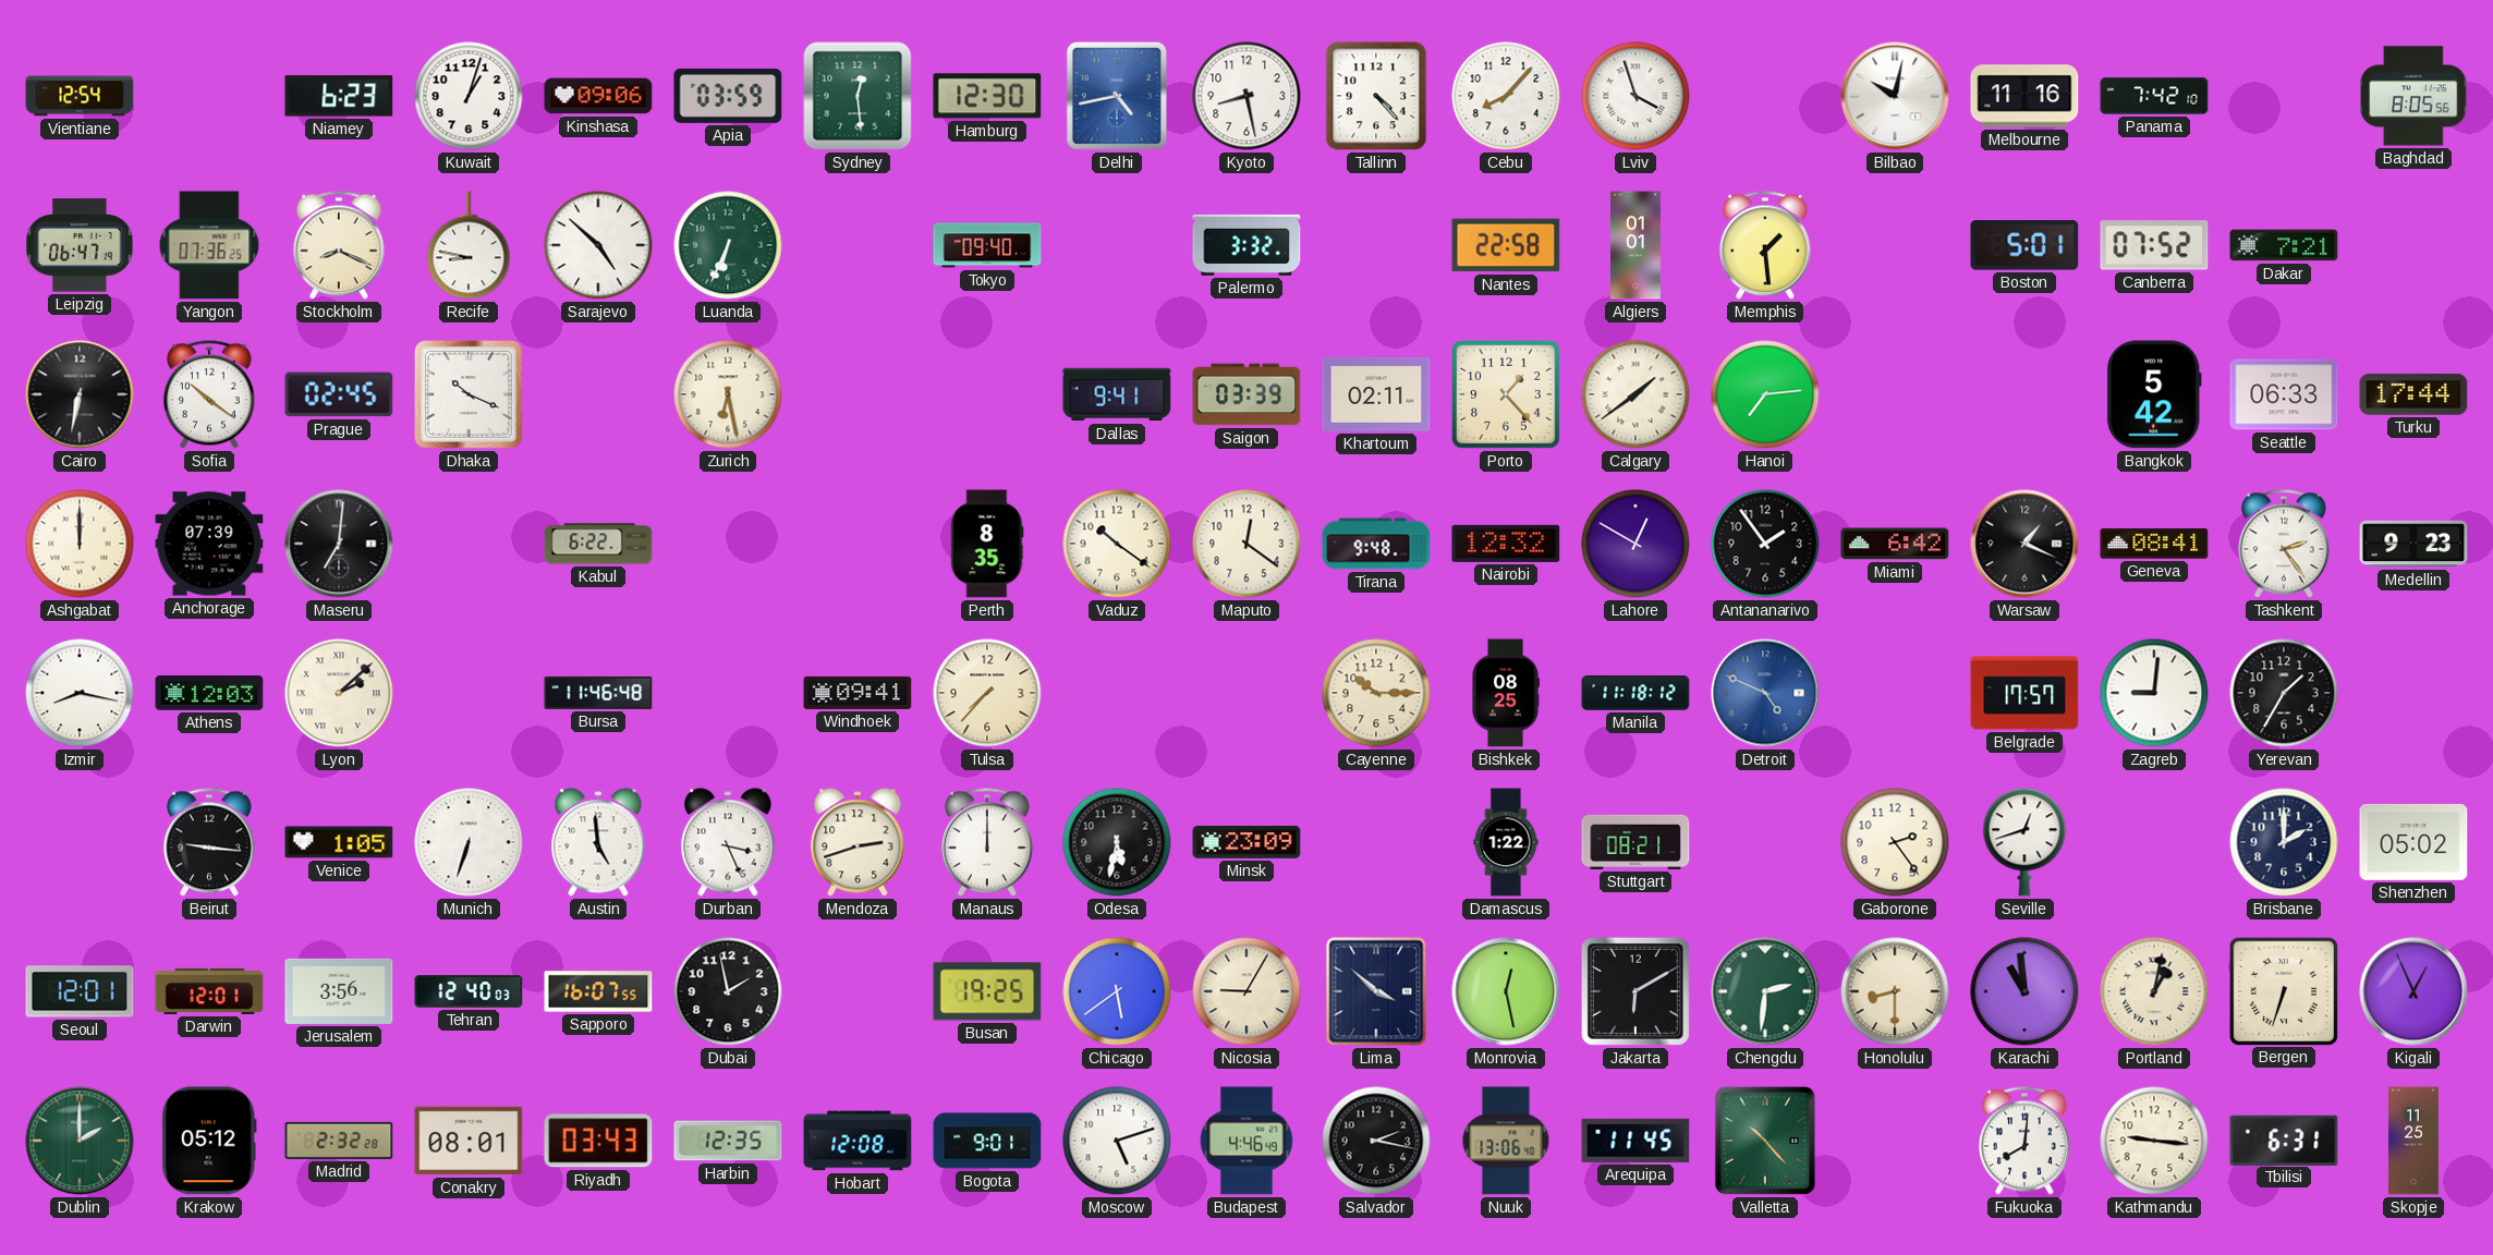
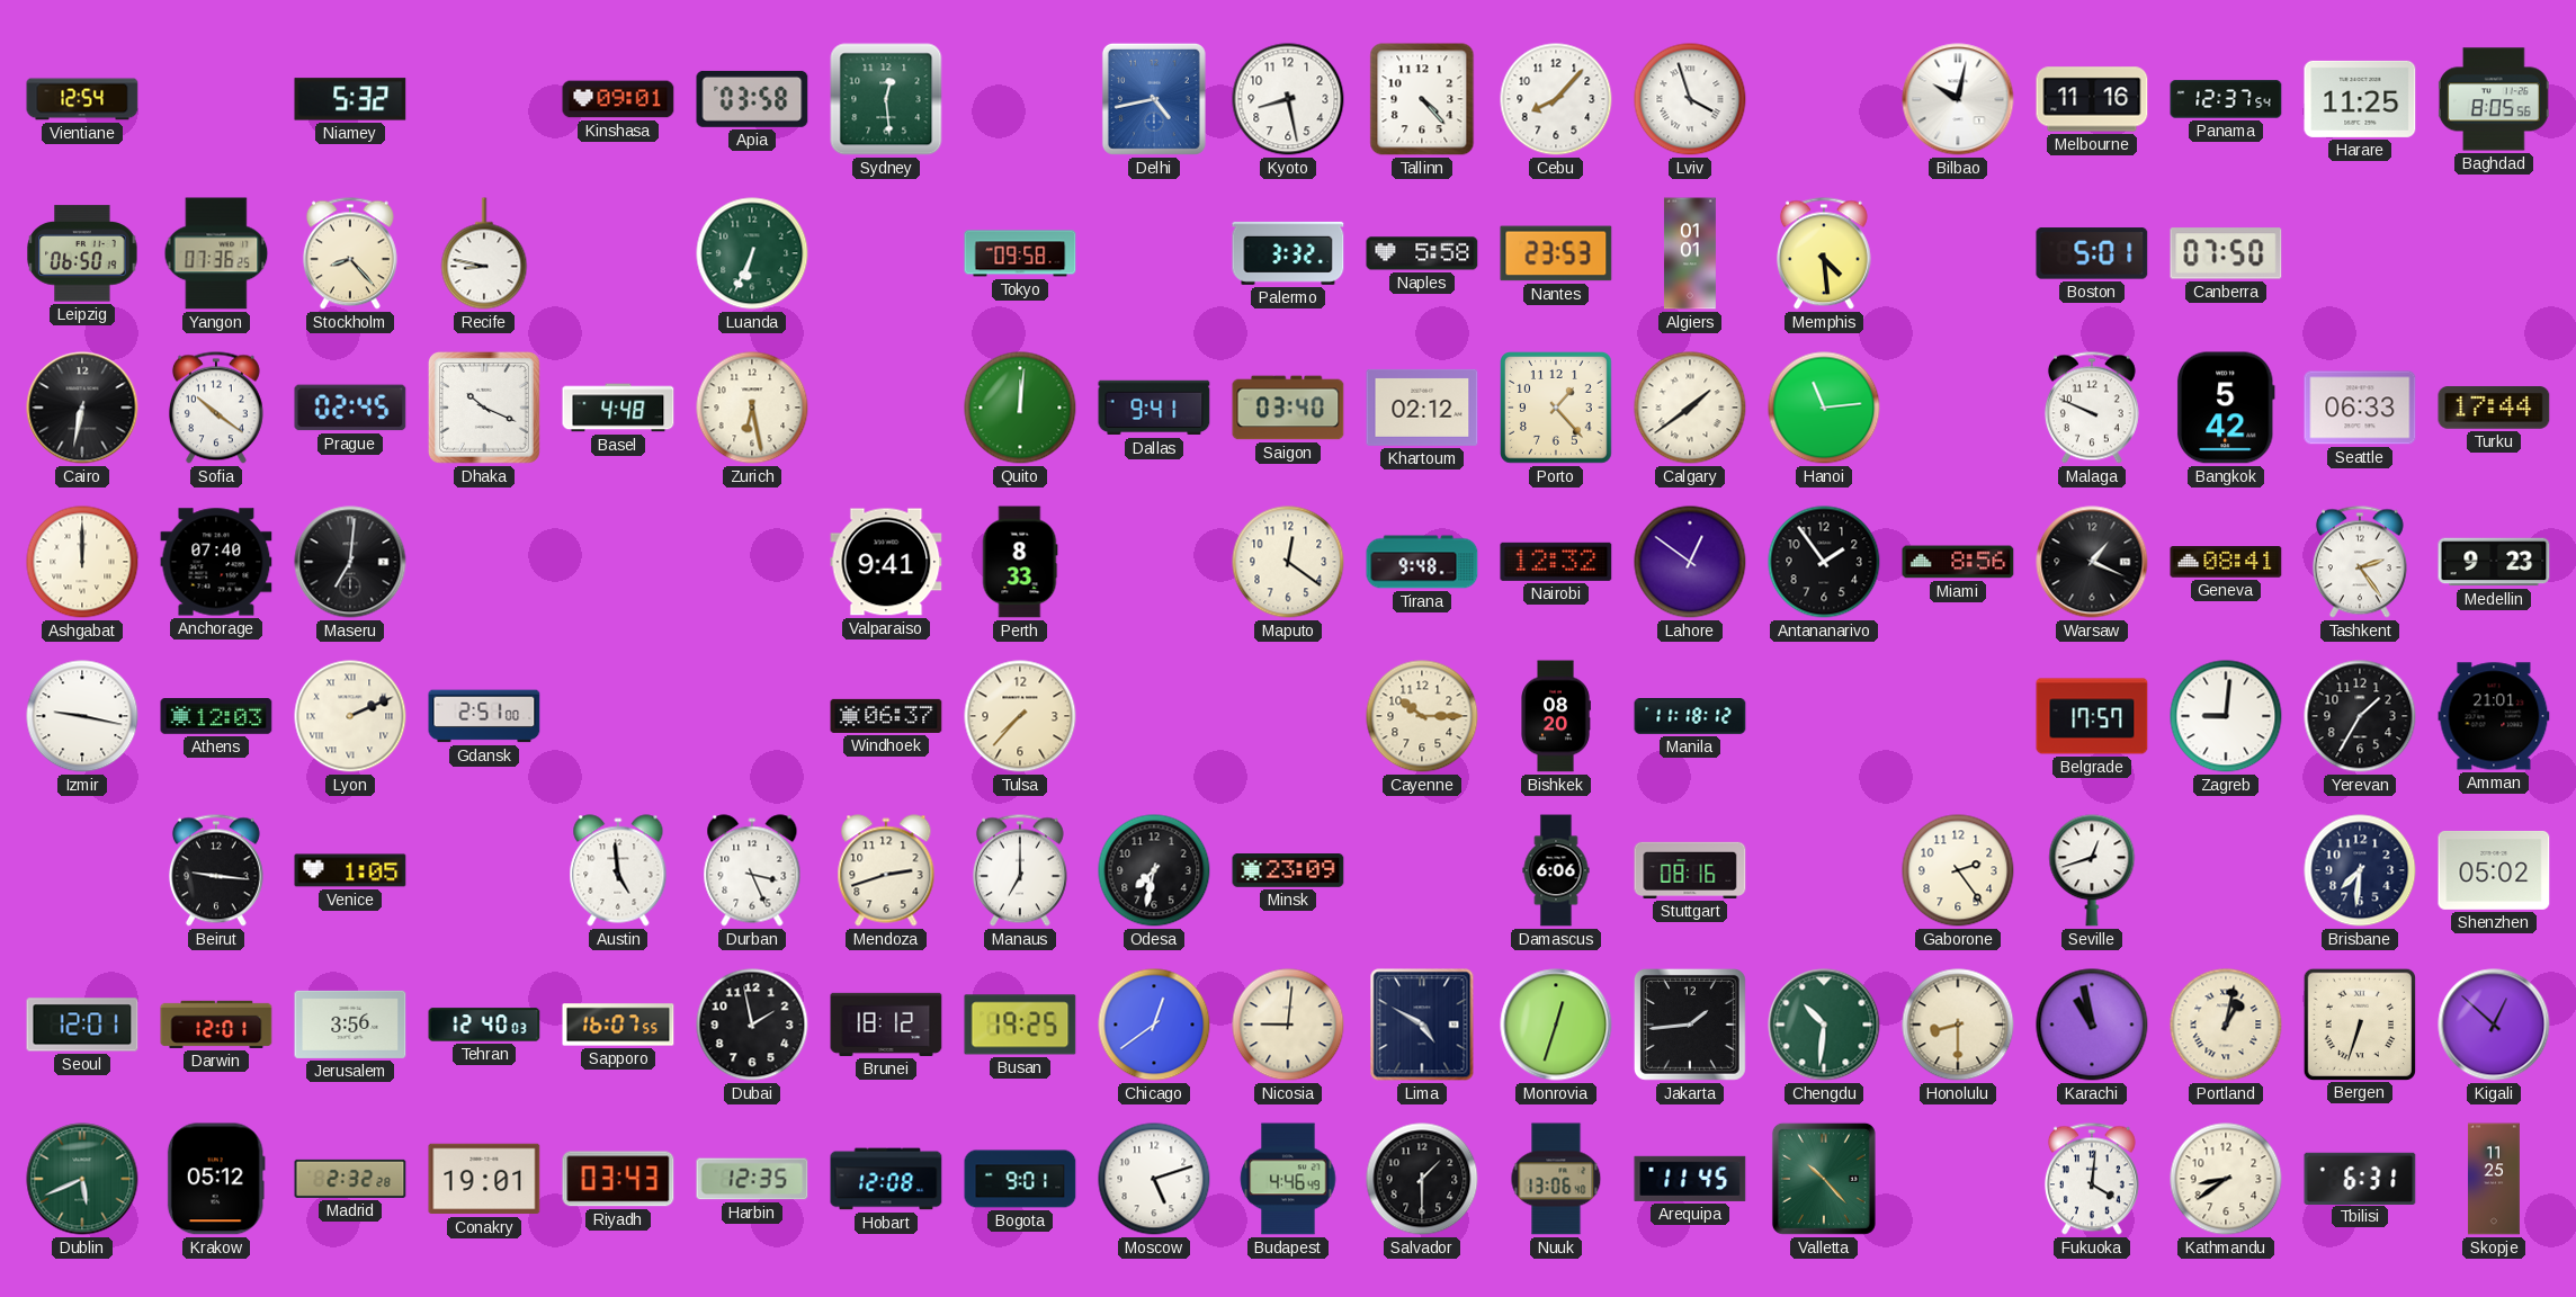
Niamey: 6:23 -> 5:32
Kuwait: 1:03 -> none
Kinshasa: 09:06 -> 09:01
Apia: 03:59 -> 03:58
Hamburg: 12:30 -> none
Panama: 7:42 -> 12:37
Harare: none -> 11:25
Leipzig: 06:47 -> 06:50
Stockholm: 8:19 -> 8:23
Sarajevo: 4:52 -> none
Tokyo: 09:40 -> 09:58
Naples: none -> 5:58
Nantes: 22:58 -> 23:53
Memphis: 1:29 -> 4:29
Canberra: 07:52 -> 07:50
Dakar: 7:21 -> none
Basel: none -> 4:48
Quito: none -> 12:01
Saigon: 03:39 -> 03:40
Khartoum: 02:11 -> 02:12
Hanoi: 7:14 -> 11:14
Malaga: none -> 9:49
Anchorage: 07:39 -> 07:40
Kabul: 6:22 -> none
Valparaiso: none -> 9:41
Perth: 8:35 -> 8:33
Vaduz: 10:21 -> none
Lahore: 12:50 -> 12:51
Miami: 6:42 -> 8:56
Izmir: 8:17 -> 9:17
Lyon: 2:08 -> 2:11
Gdansk: none -> 2:51
Bursa: 11:46 -> none
Windhoek: 09:41 -> 06:37
Bishkek: 08:25 -> 08:20
Detroit: 4:49 -> none
Amman: none -> 21:01
Munich: 6:33 -> none
Manaus: 12:00 -> 7:00
Odesa: 5:32 -> 7:32
Damascus: 1:22 -> 6:06
Stuttgart: 08:21 -> 08:16
Brisbane: 2:00 -> 7:31
Brunei: none -> 18:12
Chicago: 5:39 -> 12:39
Nicosia: 9:05 -> 9:01
Lima: 3:52 -> 4:50
Monrovia: 12:28 -> 12:33
Jakarta: 6:10 -> 1:44
Chengdu: 2:31 -> 10:31
Karachi: 10:59 -> 10:58
Kigali: 12:56 -> 12:52
Dublin: 2:00 -> 5:41
Conakry: 08:01 -> 19:01
Salvador: 2:17 -> 1:30
Fukuoka: 8:01 -> 4:01
Kathmandu: 9:16 -> 8:39
